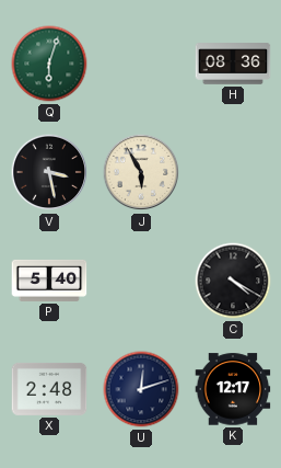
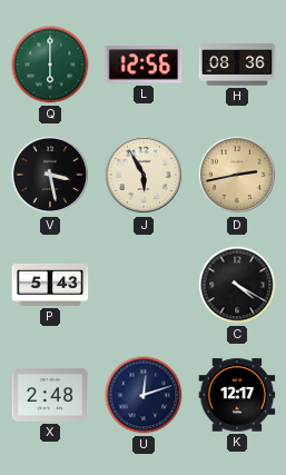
Q: 6:03 -> 6:00
L: none -> 12:56
D: none -> 2:43
P: 5:40 -> 5:43
